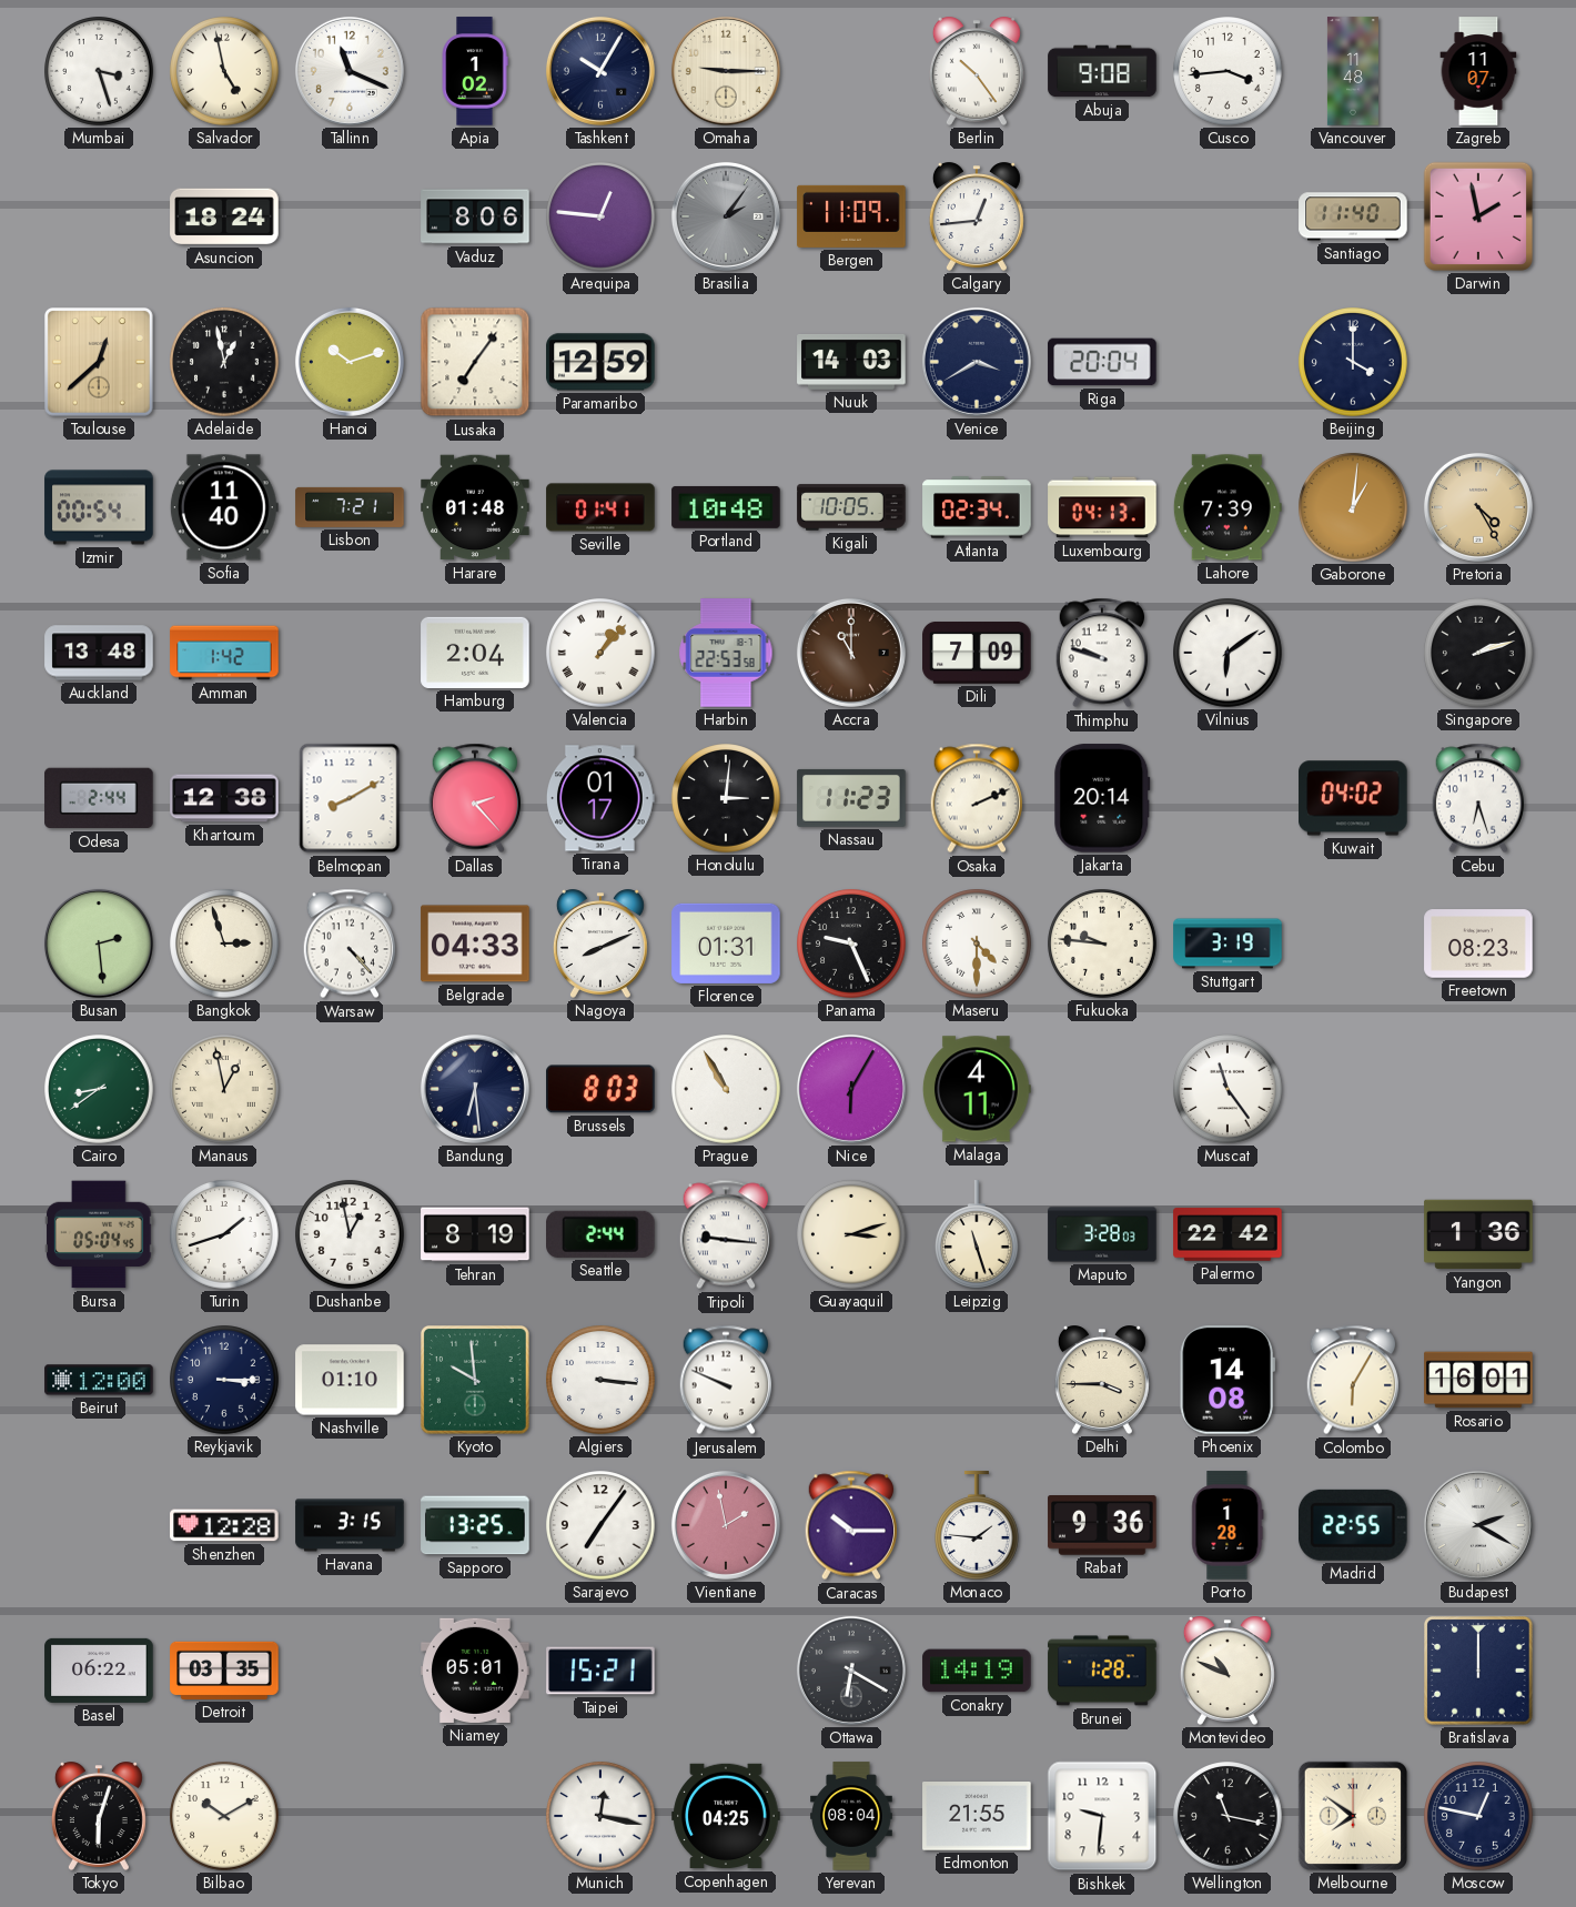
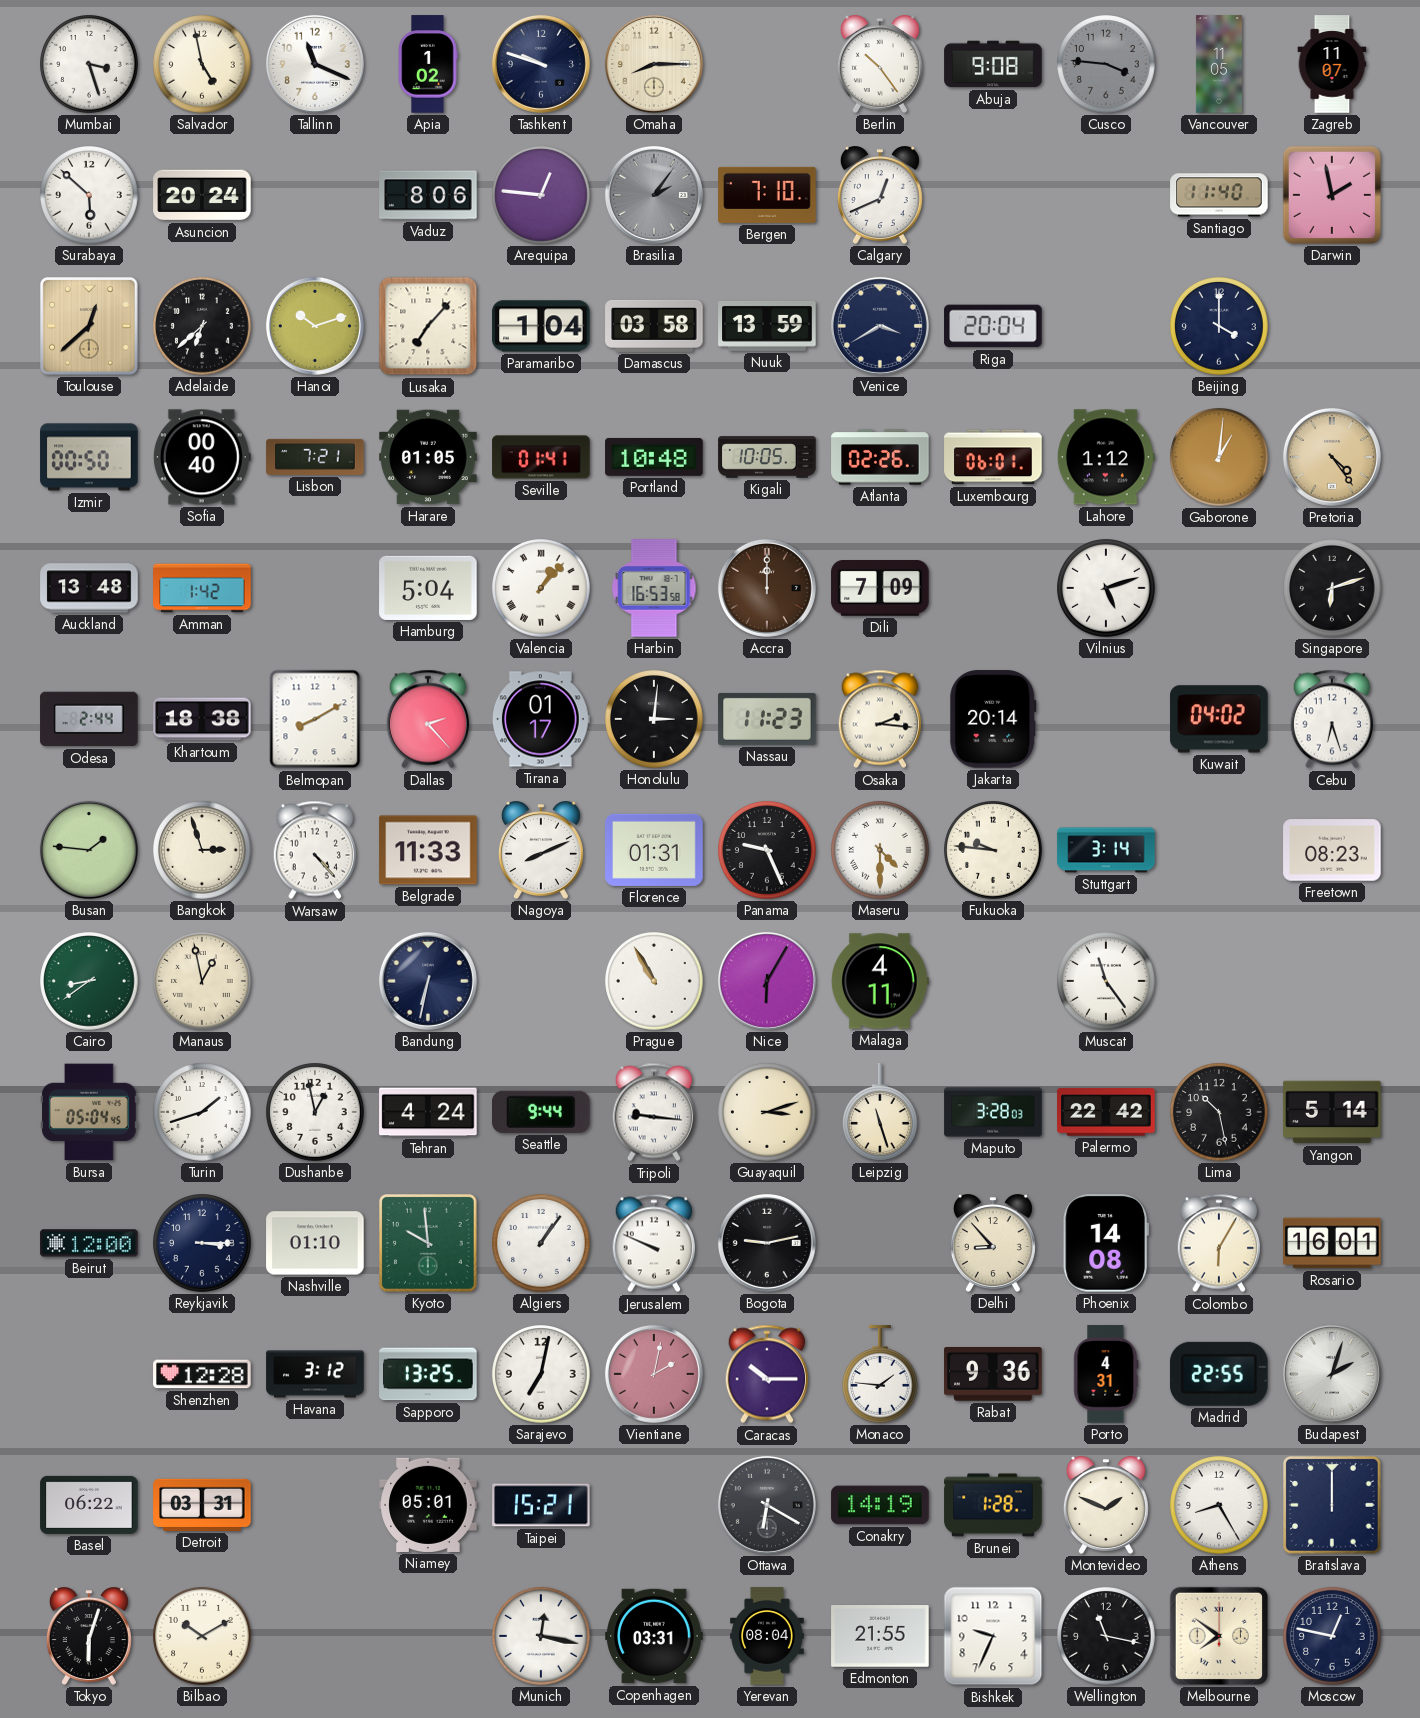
Tashkent: 10:05 -> 9:48
Omaha: 9:15 -> 8:15
Cusco: 3:44 -> 3:46
Cusco dial: white -> grey
Vancouver: 11:48 -> 11:05
Surabaya: none -> 5:52
Asuncion: 18:24 -> 20:24
Bergen: 11:09 -> 7:10
Calgary: 12:44 -> 12:41
Adelaide: 12:58 -> 6:38
Lusaka: 7:06 -> 7:07
Paramaribo: 12:59 -> 1:04
Damascus: none -> 03:58
Nuuk: 14:03 -> 13:59
Izmir: 00:54 -> 00:50
Sofia: 11:40 -> 00:40
Harare: 01:48 -> 01:05
Atlanta: 02:34 -> 02:26
Luxembourg: 04:13 -> 06:01
Lahore: 7:39 -> 1:12
Pretoria: 4:25 -> 4:24
Hamburg: 2:04 -> 5:04
Harbin: 22:53 -> 16:53
Accra: 11:00 -> 12:00
Thimphu: 9:48 -> none
Vilnius: 6:09 -> 5:12
Singapore: 2:12 -> 6:12
Khartoum: 12:38 -> 18:38
Osaka: 2:11 -> 2:16
Busan: 2:29 -> 1:46
Belgrade: 04:33 -> 11:33
Stuttgart: 3:19 -> 3:14
Bandung: 6:29 -> 6:32
Brussels: 8:03 -> none
Tehran: 8:19 -> 4:24
Seattle: 2:44 -> 9:44
Lima: none -> 10:28
Yangon: 1:36 -> 5:14
Algiers: 3:16 -> 1:06
Bogota: none -> 9:13
Delhi: 3:45 -> 8:53
Havana: 3:15 -> 3:12
Sarajevo: 7:06 -> 7:02
Vientiane: 1:58 -> 2:02
Porto: 1:28 -> 4:31
Budapest: 2:20 -> 2:03
Detroit: 03:35 -> 03:31
Montevideo: 10:49 -> 1:49
Athens: none -> 8:25
Copenhagen: 04:25 -> 03:31
Bishkek: 9:31 -> 9:34
